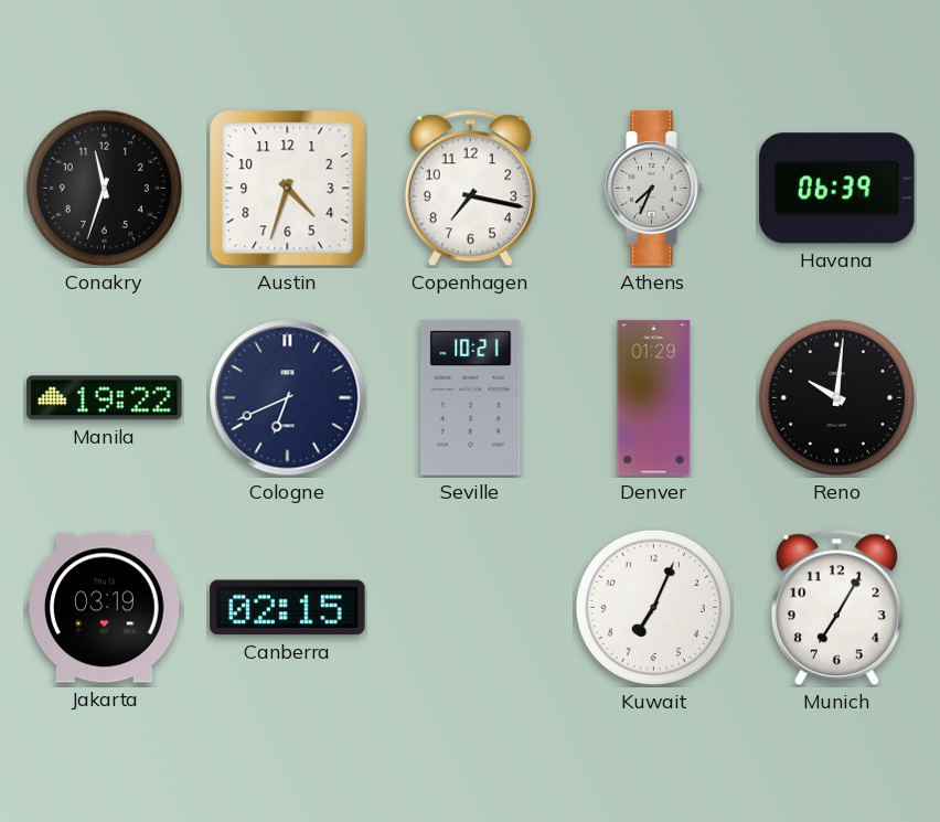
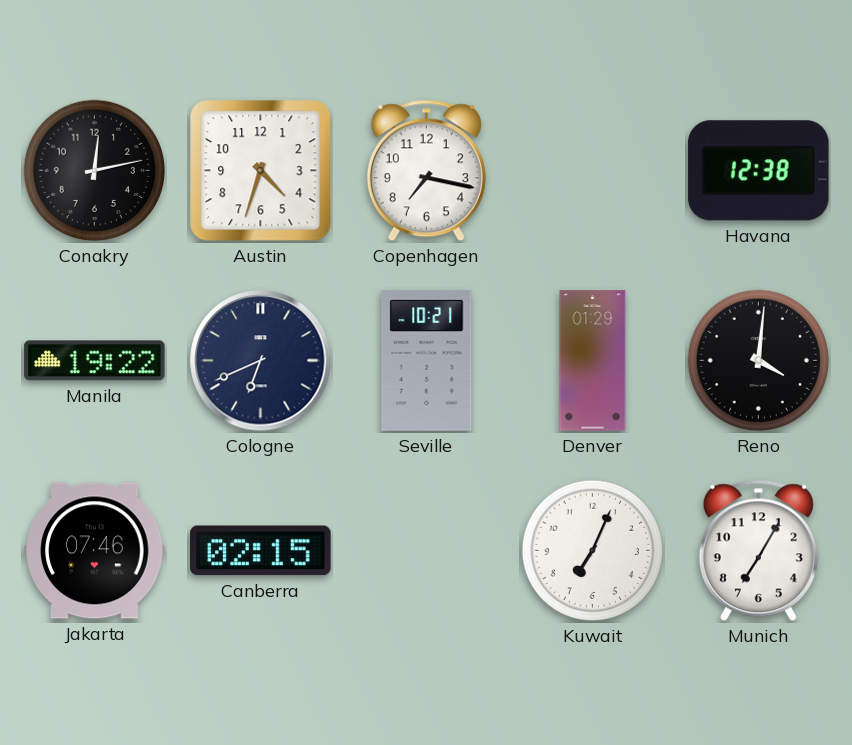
Conakry: 11:33 -> 12:13
Athens: 7:34 -> none
Havana: 06:39 -> 12:38
Reno: 10:01 -> 4:01
Jakarta: 03:19 -> 07:46
